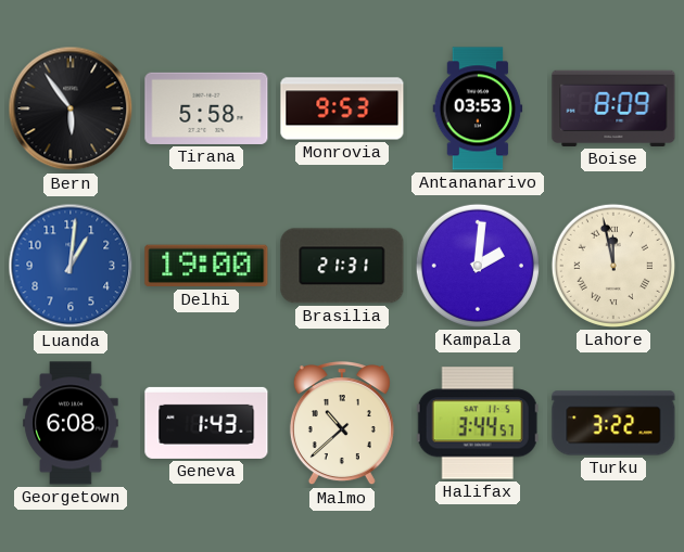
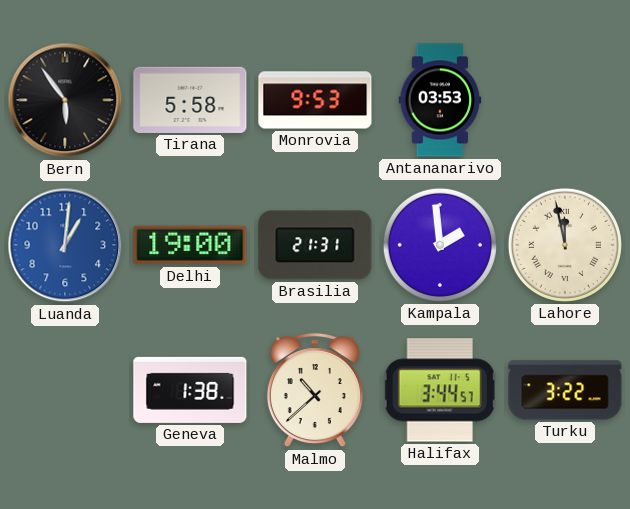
Boise: 8:09 -> none
Kampala: 2:01 -> 1:59
Georgetown: 6:08 -> none
Geneva: 1:43 -> 1:38
